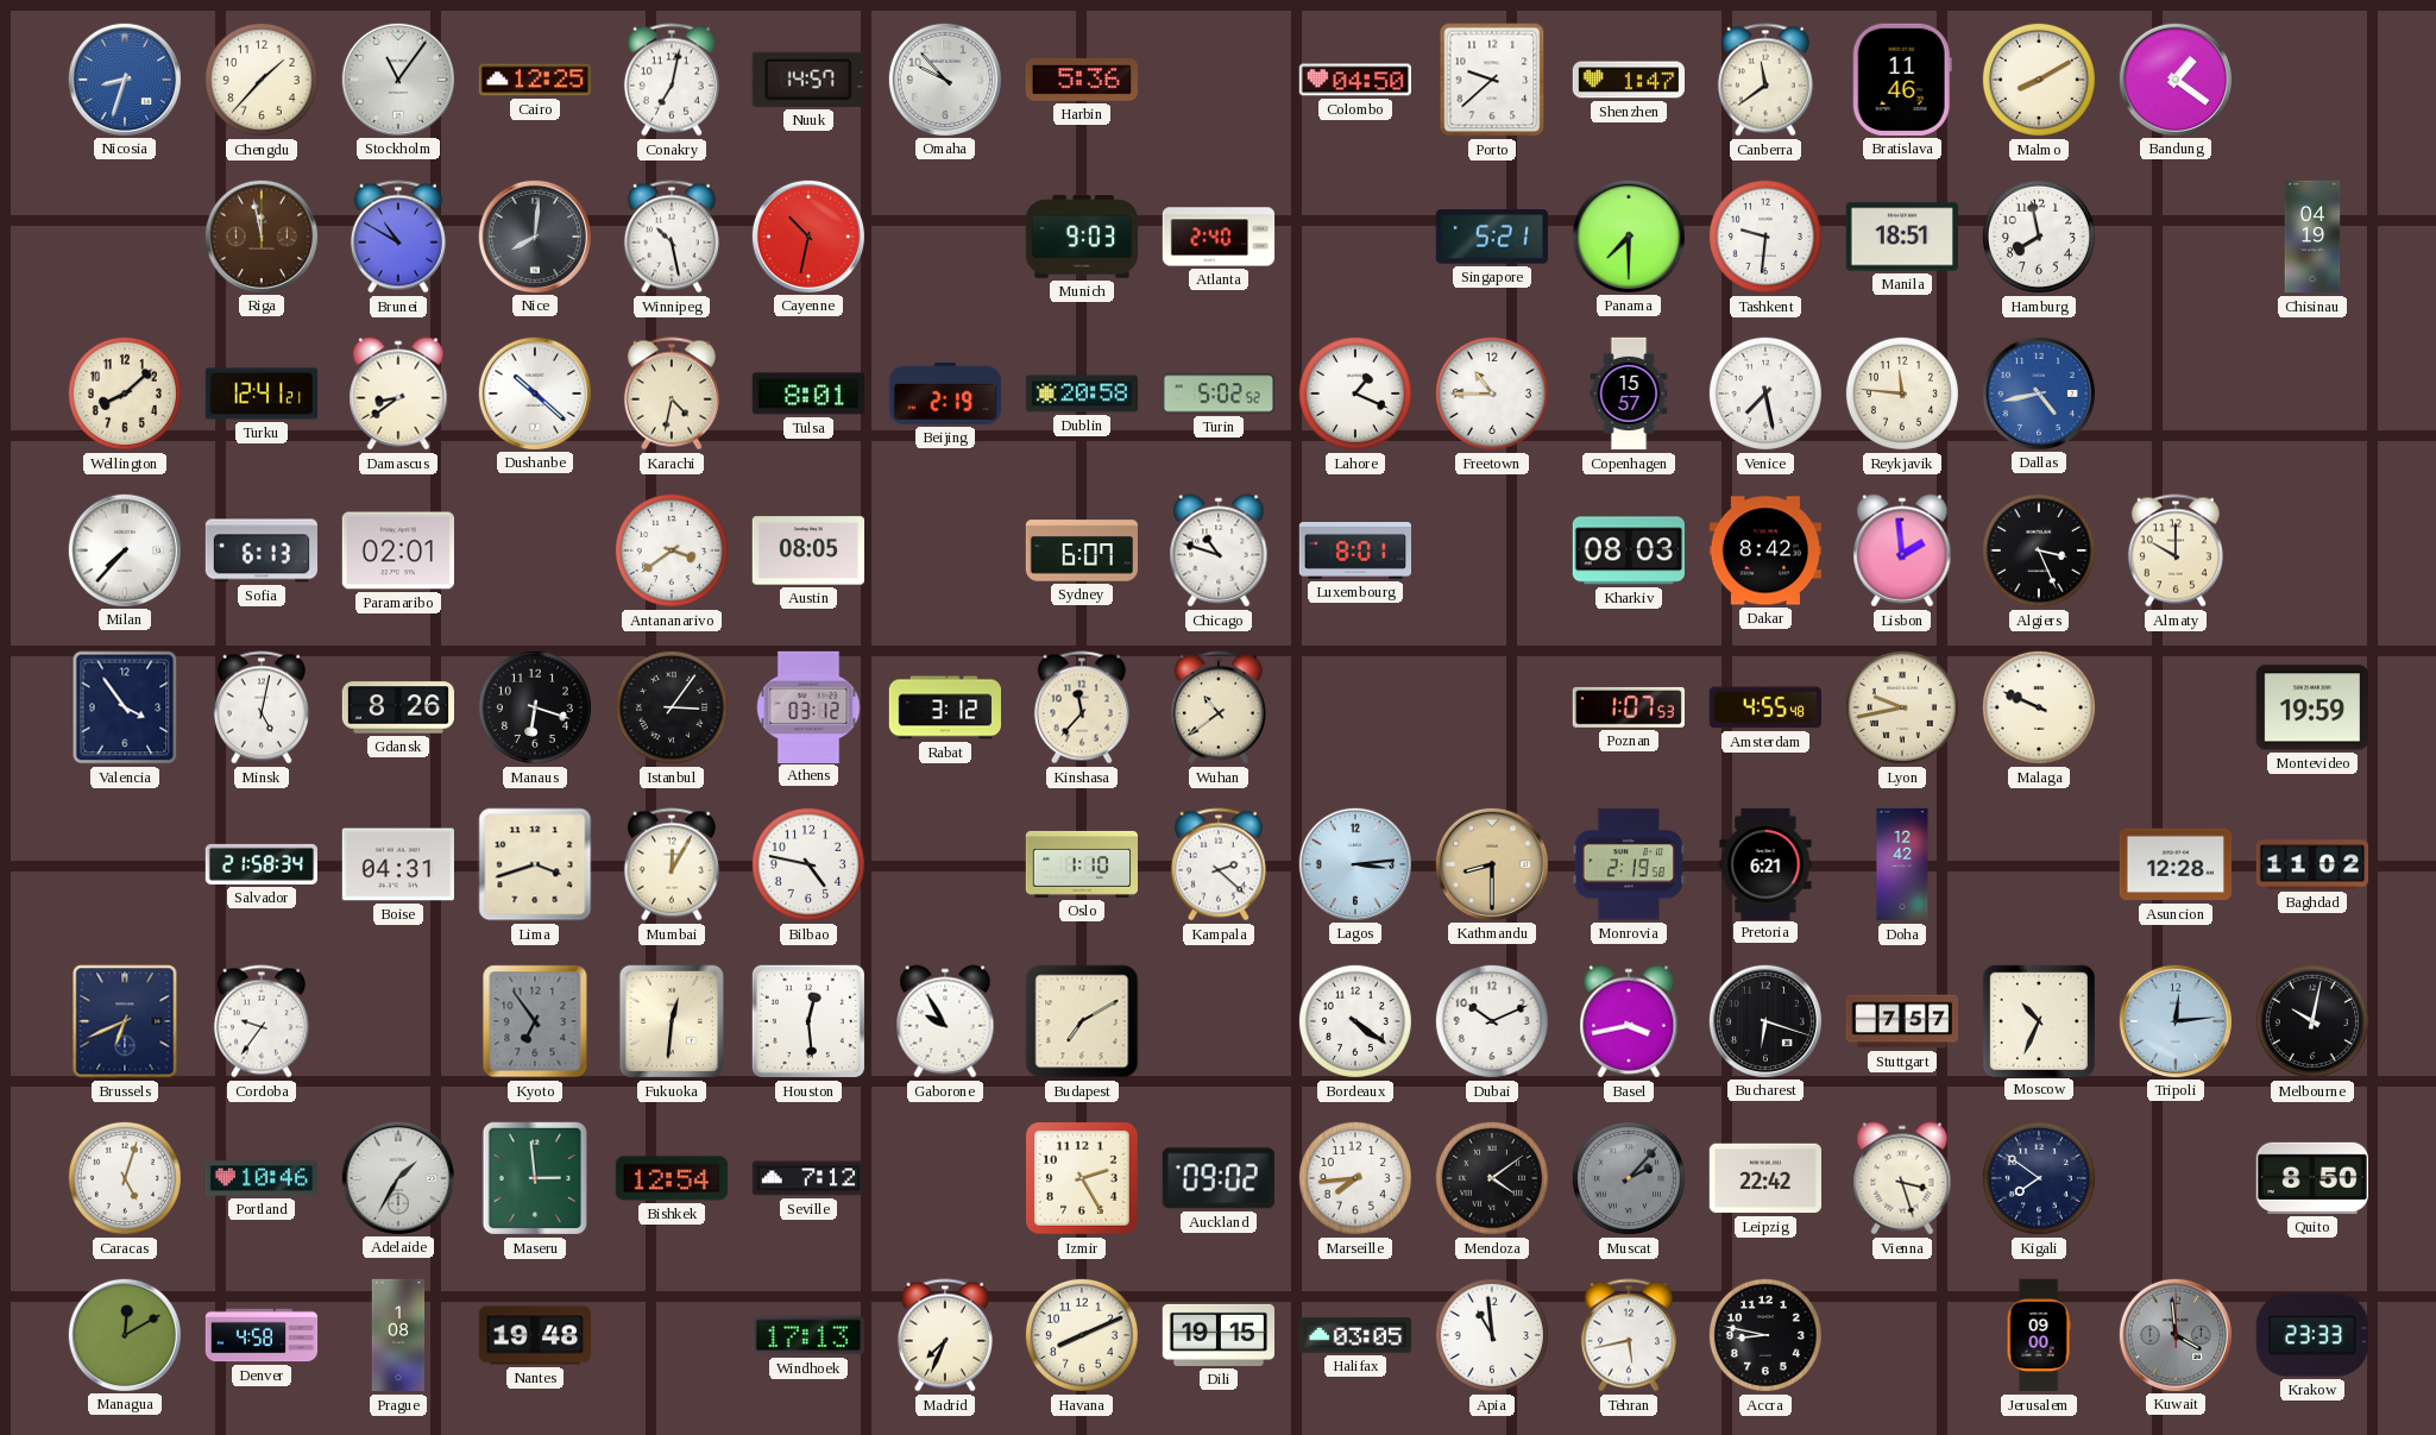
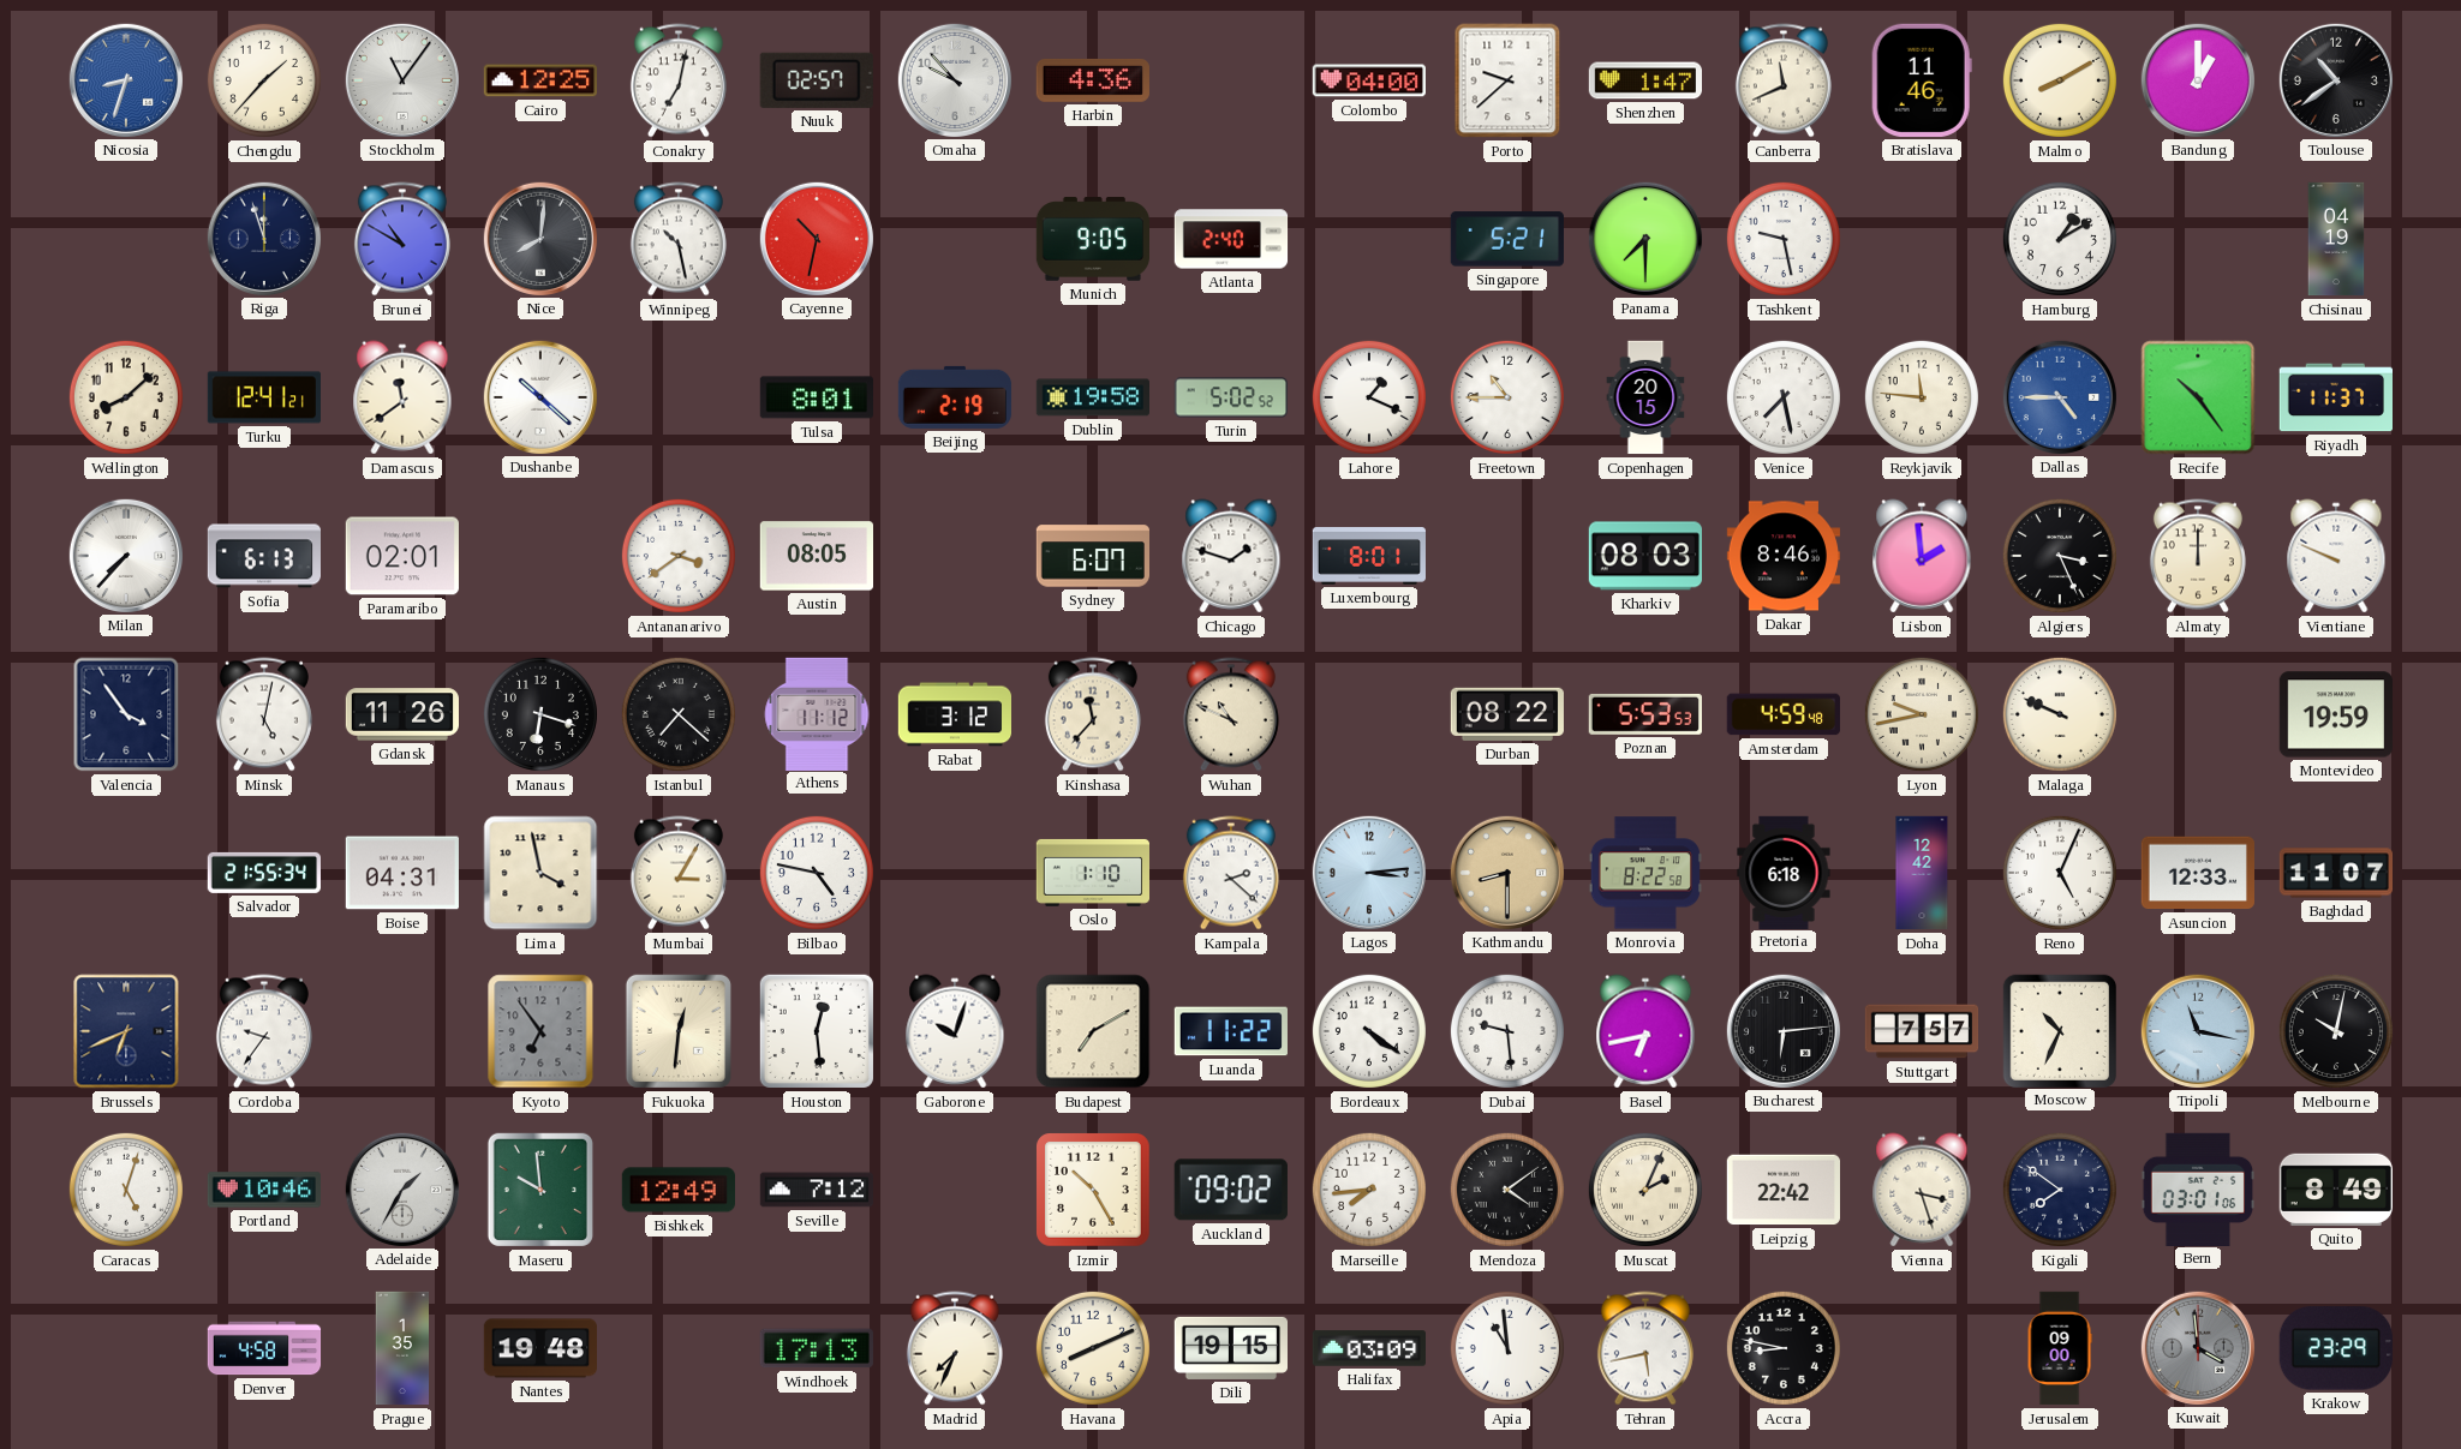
Nuuk: 14:57 -> 02:57
Harbin: 5:36 -> 4:36
Colombo: 04:50 -> 04:00
Canberra: 11:39 -> 11:41
Bandung: 1:21 -> 1:00
Toulouse: none -> 10:39
Riga: 11:58 -> 11:57
Riga dial: brown -> navy
Munich: 9:03 -> 9:05
Tashkent: 9:31 -> 9:28
Manila: 18:51 -> none
Hamburg: 7:58 -> 1:10
Damascus: 8:39 -> 11:39
Karachi: 4:32 -> none
Dublin: 20:58 -> 19:58
Copenhagen: 15:57 -> 20:15
Dallas: 4:43 -> 4:45
Recife: none -> 10:24
Riyadh: none -> 11:37
Chicago: 10:48 -> 1:48
Dakar: 8:42 -> 8:46
Almaty: 10:00 -> 12:00
Vientiane: none -> 9:49
Gdansk: 8:26 -> 11:26
Istanbul: 3:06 -> 7:22
Athens: 03:12 -> 11:12
Wuhan: 10:39 -> 10:49
Durban: none -> 08:22
Poznan: 1:07 -> 5:53
Amsterdam: 4:55 -> 4:59
Salvador: 21:58 -> 21:55
Lima: 3:42 -> 3:58
Mumbai: 12:05 -> 3:05
Monrovia: 2:19 -> 8:22
Pretoria: 6:21 -> 6:18
Reno: none -> 5:04
Asuncion: 12:28 -> 12:33
Baghdad: 11:02 -> 11:07
Gaborone: 9:55 -> 10:03
Luanda: none -> 11:22
Dubai: 10:11 -> 9:29
Basel: 3:43 -> 6:43
Bucharest: 6:18 -> 6:14
Tripoli: 12:14 -> 11:17
Maseru: 2:59 -> 9:59
Bishkek: 12:54 -> 12:49
Izmir: 2:25 -> 10:25
Muscat: 2:07 -> 2:04
Muscat dial: grey -> cream
Bern: none -> 03:01
Quito: 8:50 -> 8:49
Managua: 12:10 -> none
Prague: 1:08 -> 1:35
Halifax: 03:05 -> 03:09
Krakow: 23:33 -> 23:29
